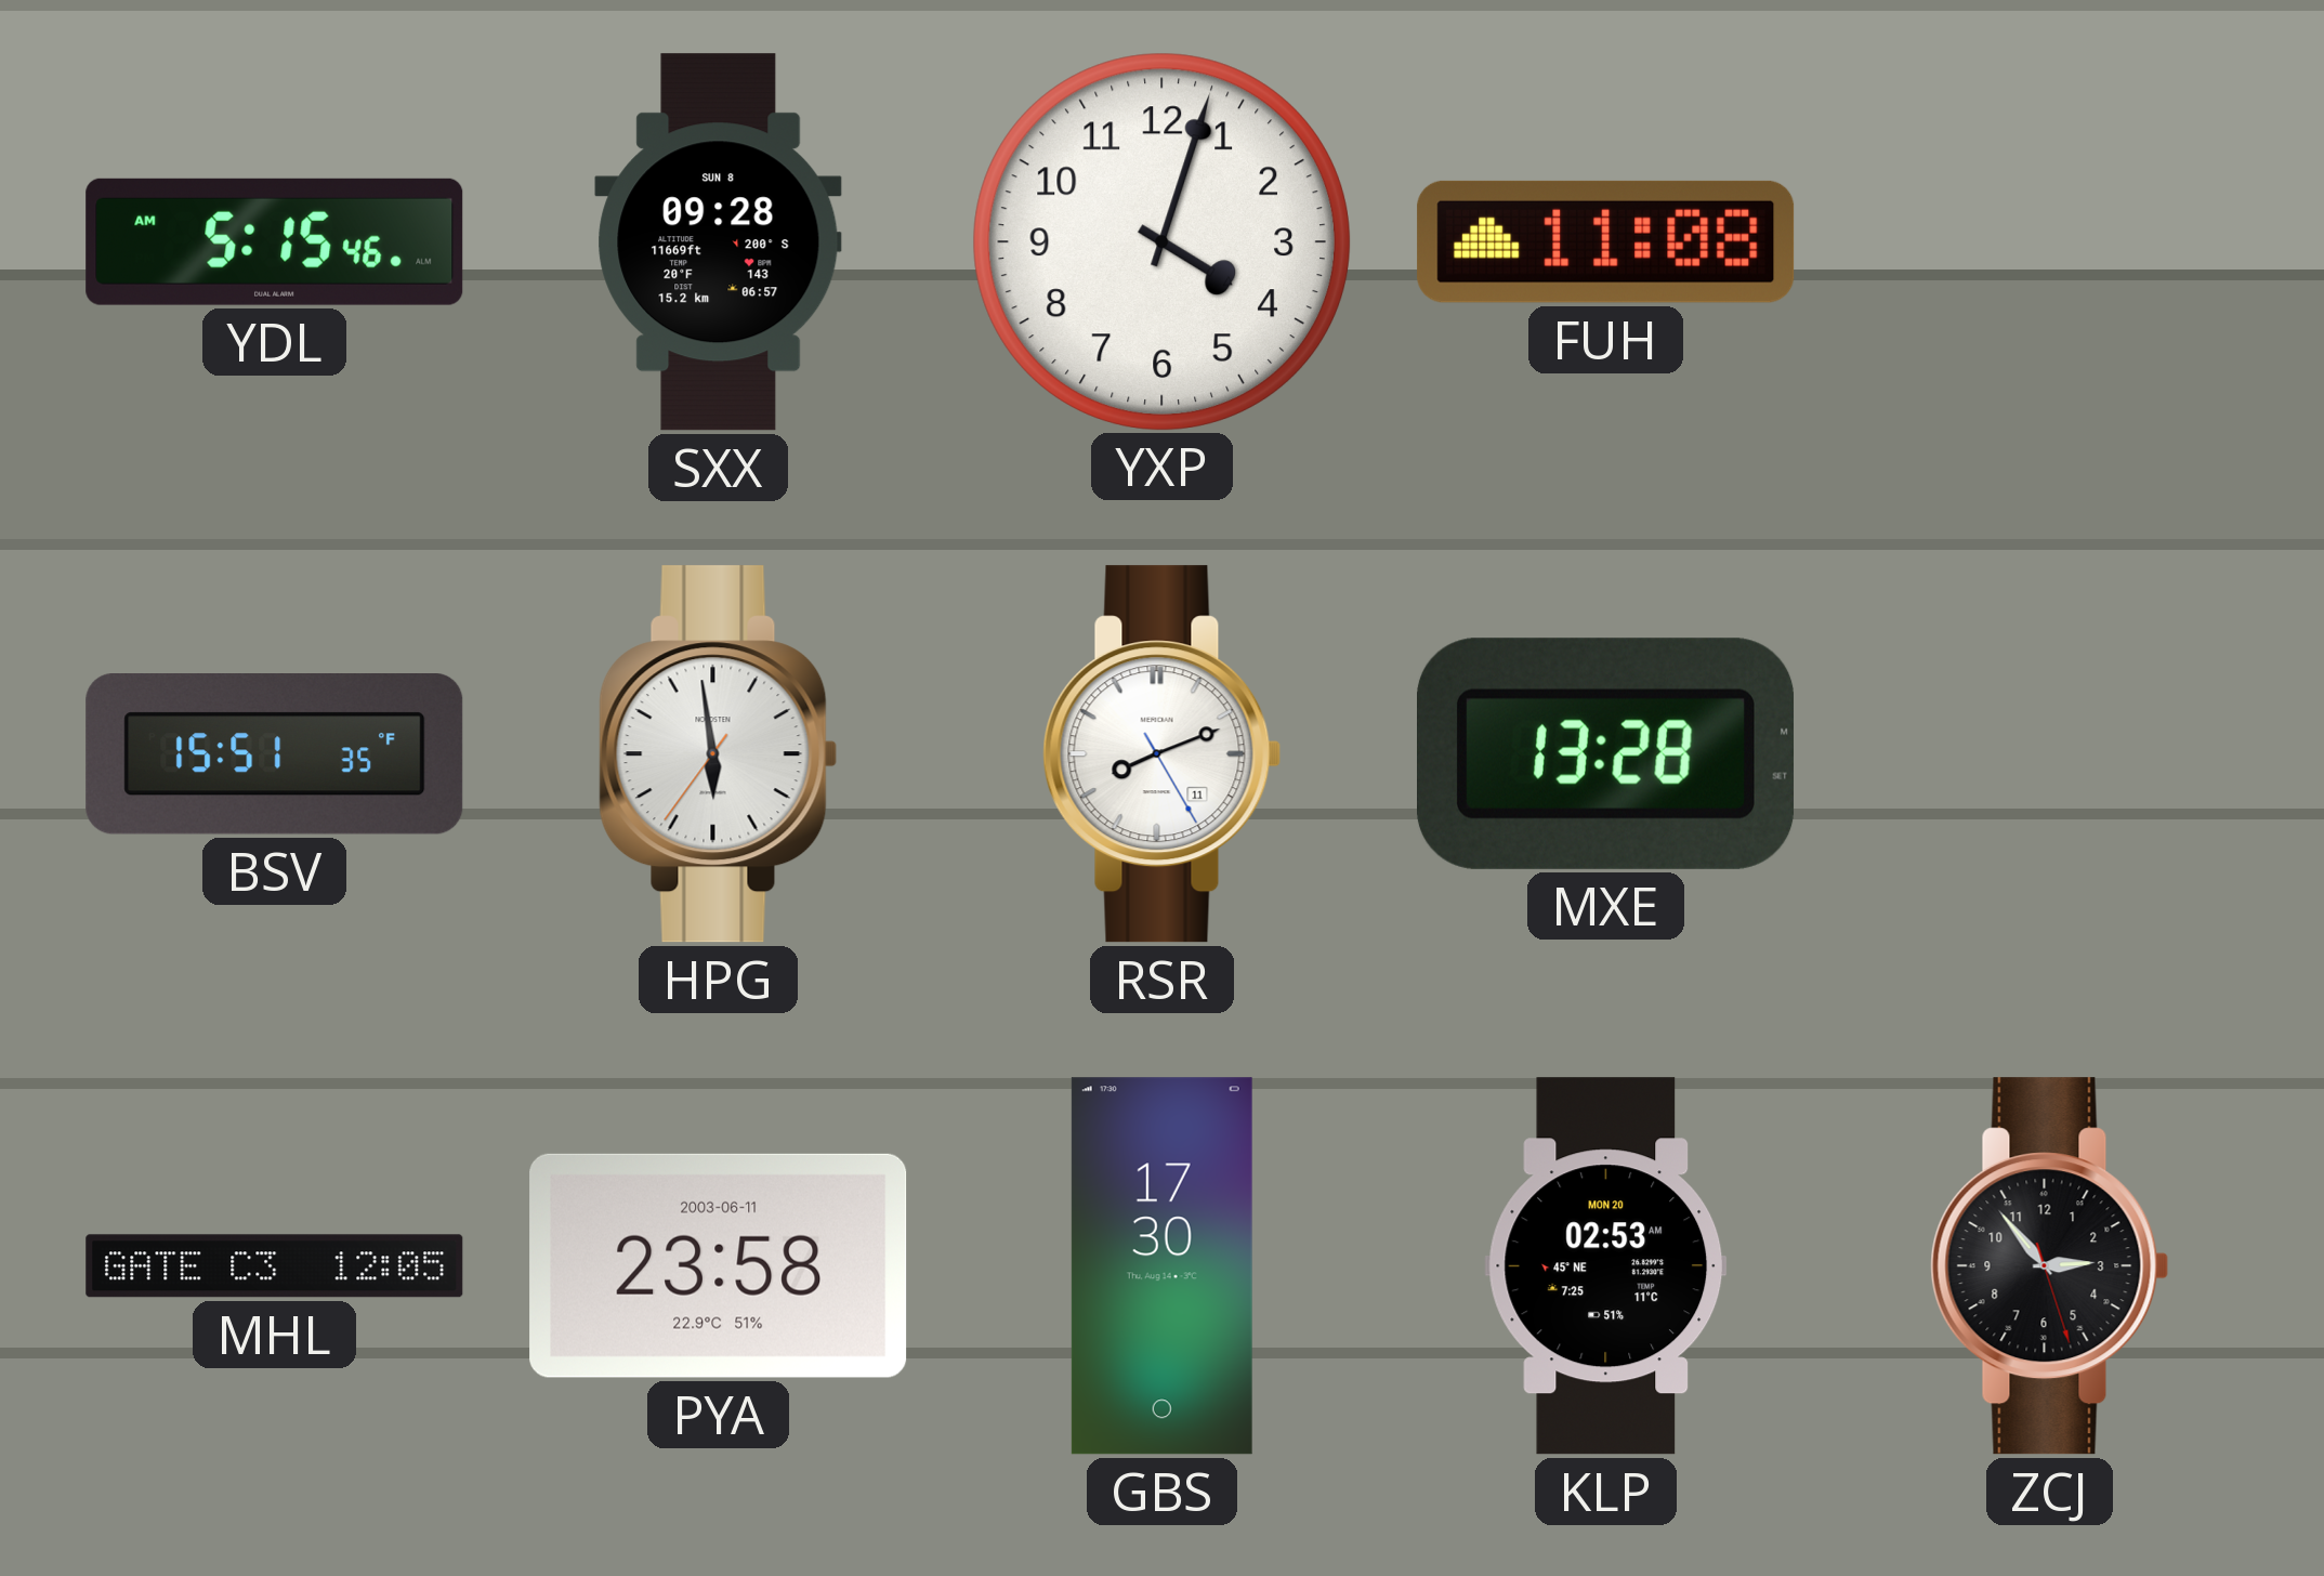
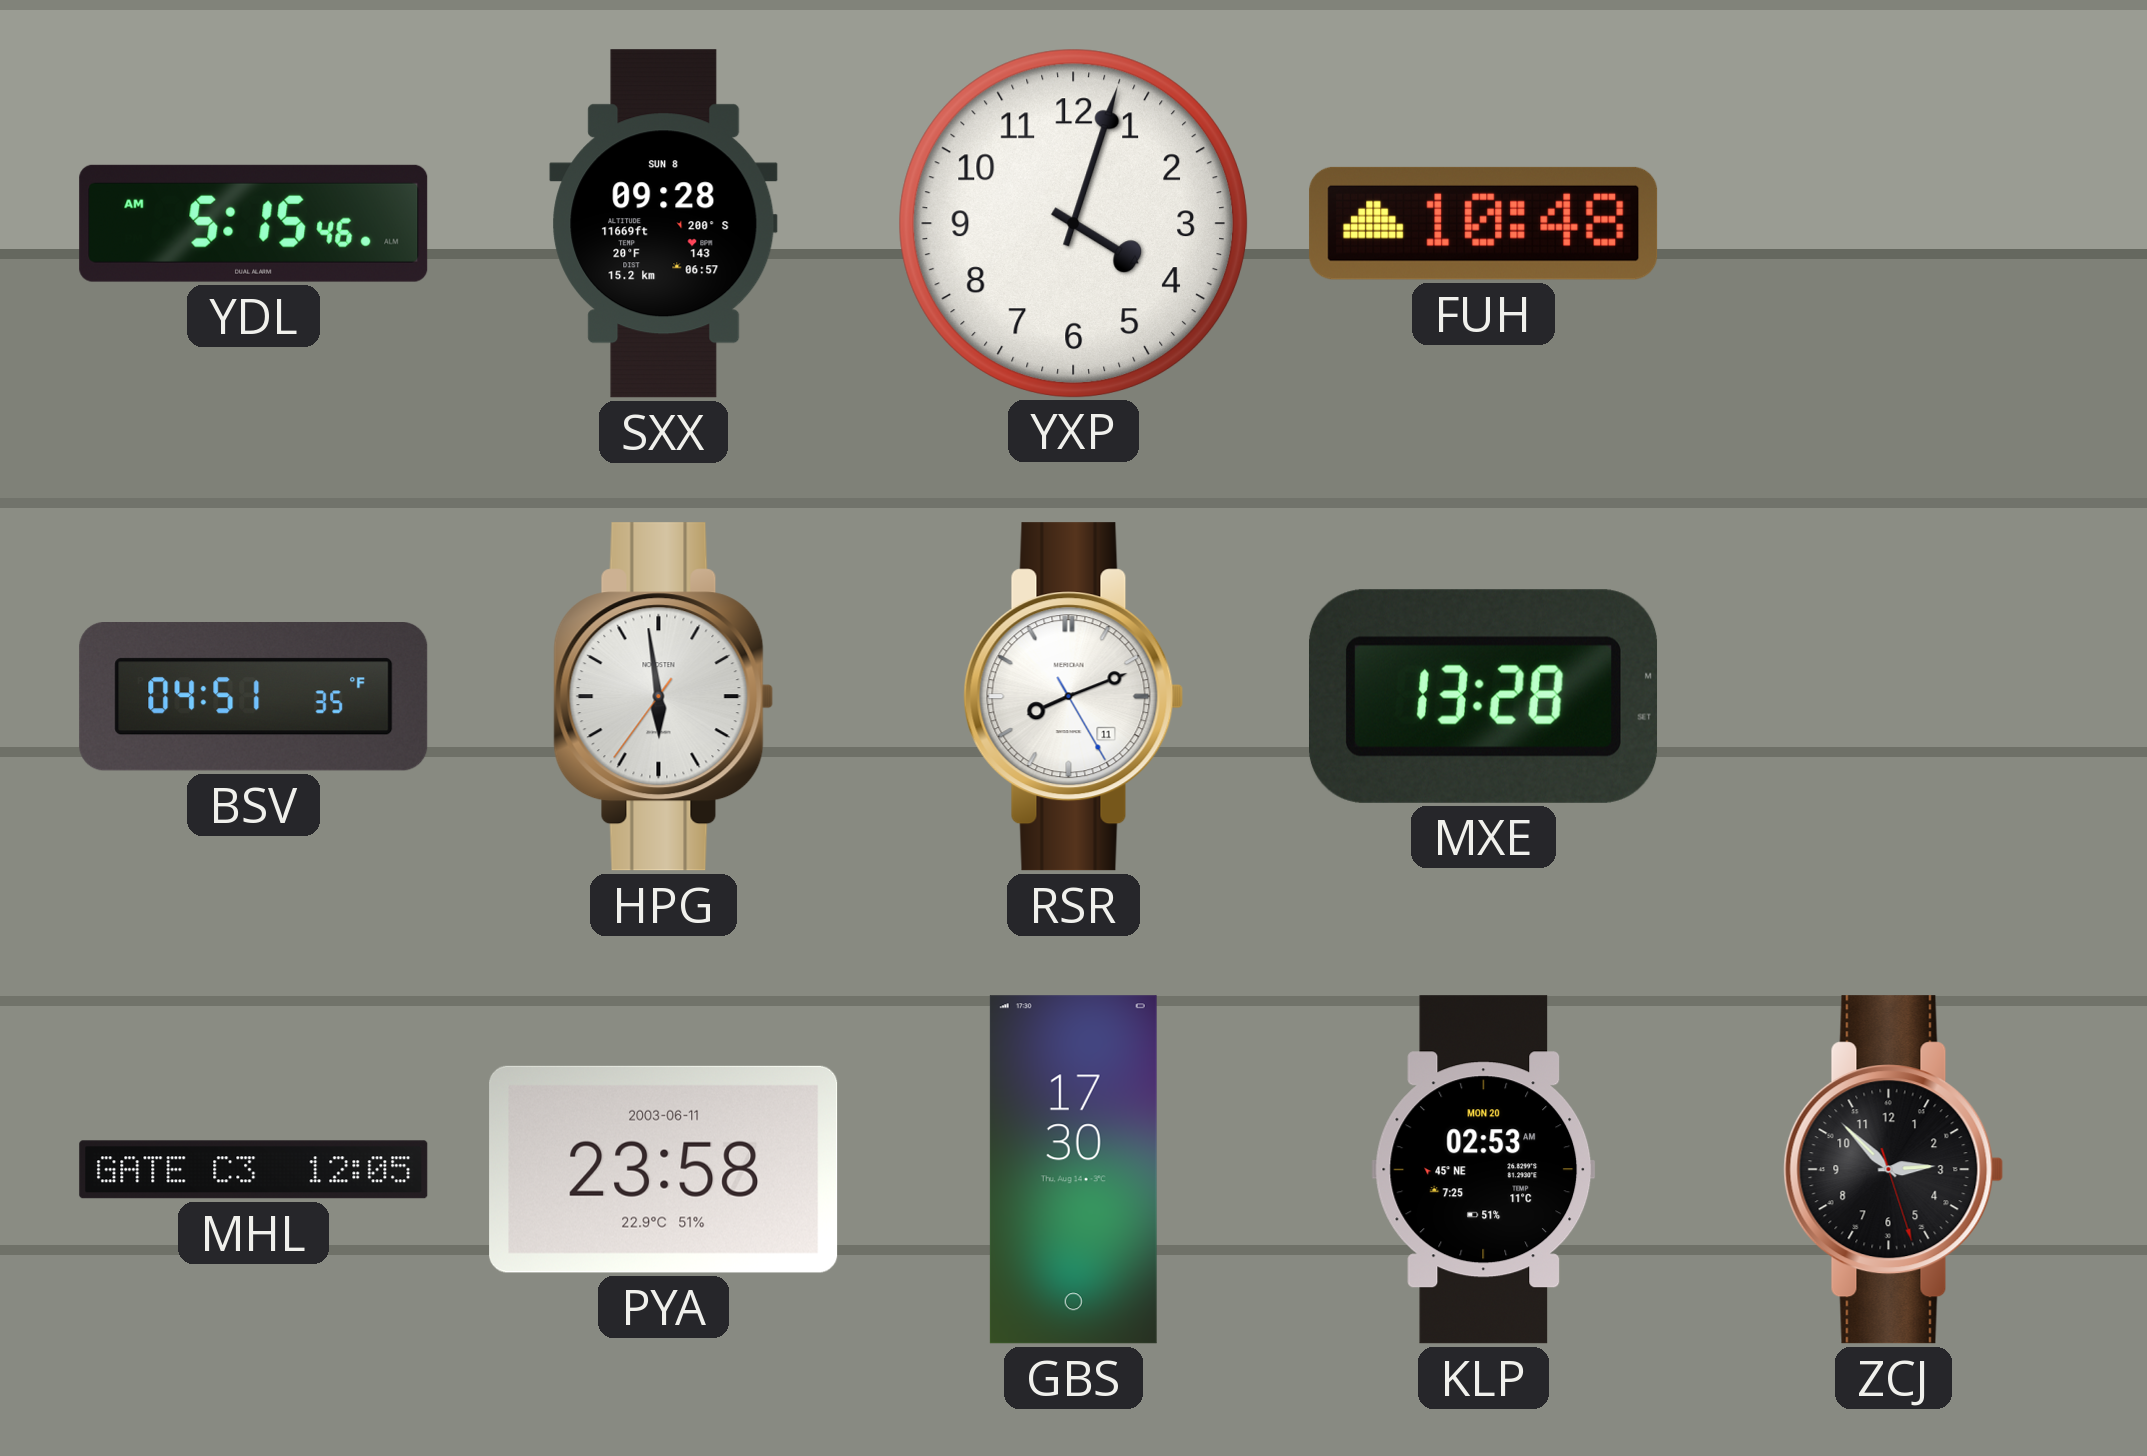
FUH: 11:08 -> 10:48
BSV: 15:51 -> 04:51
ZCJ: 2:53 -> 2:52
